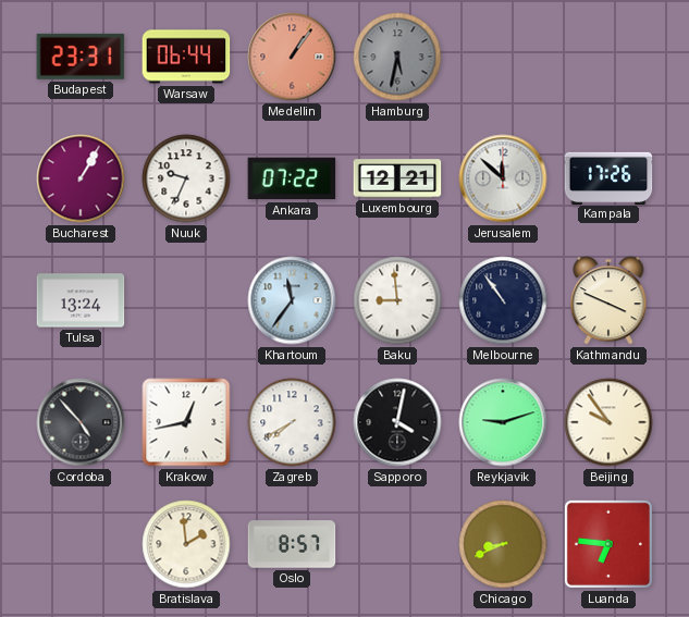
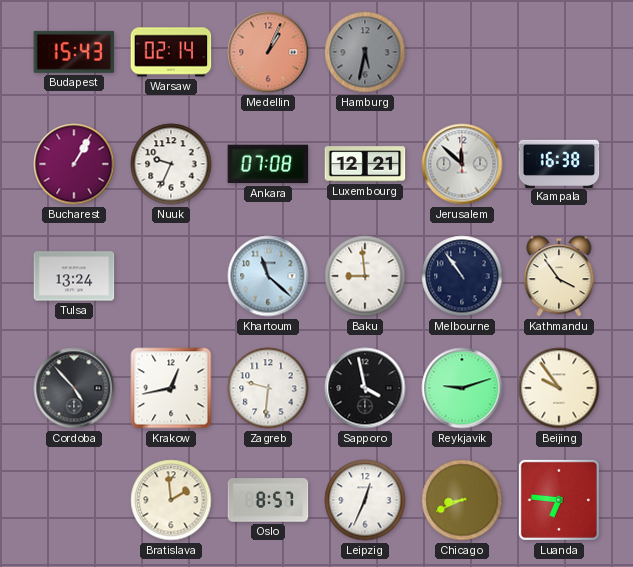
Budapest: 23:31 -> 15:43
Warsaw: 06:44 -> 02:14
Medellin: 1:06 -> 1:04
Ankara: 07:22 -> 07:08
Kampala: 17:26 -> 16:38
Khartoum: 11:36 -> 11:22
Kathmandu: 3:49 -> 3:54
Zagreb: 7:40 -> 9:31
Sapporo: 4:02 -> 3:58
Leipzig: none -> 12:34
